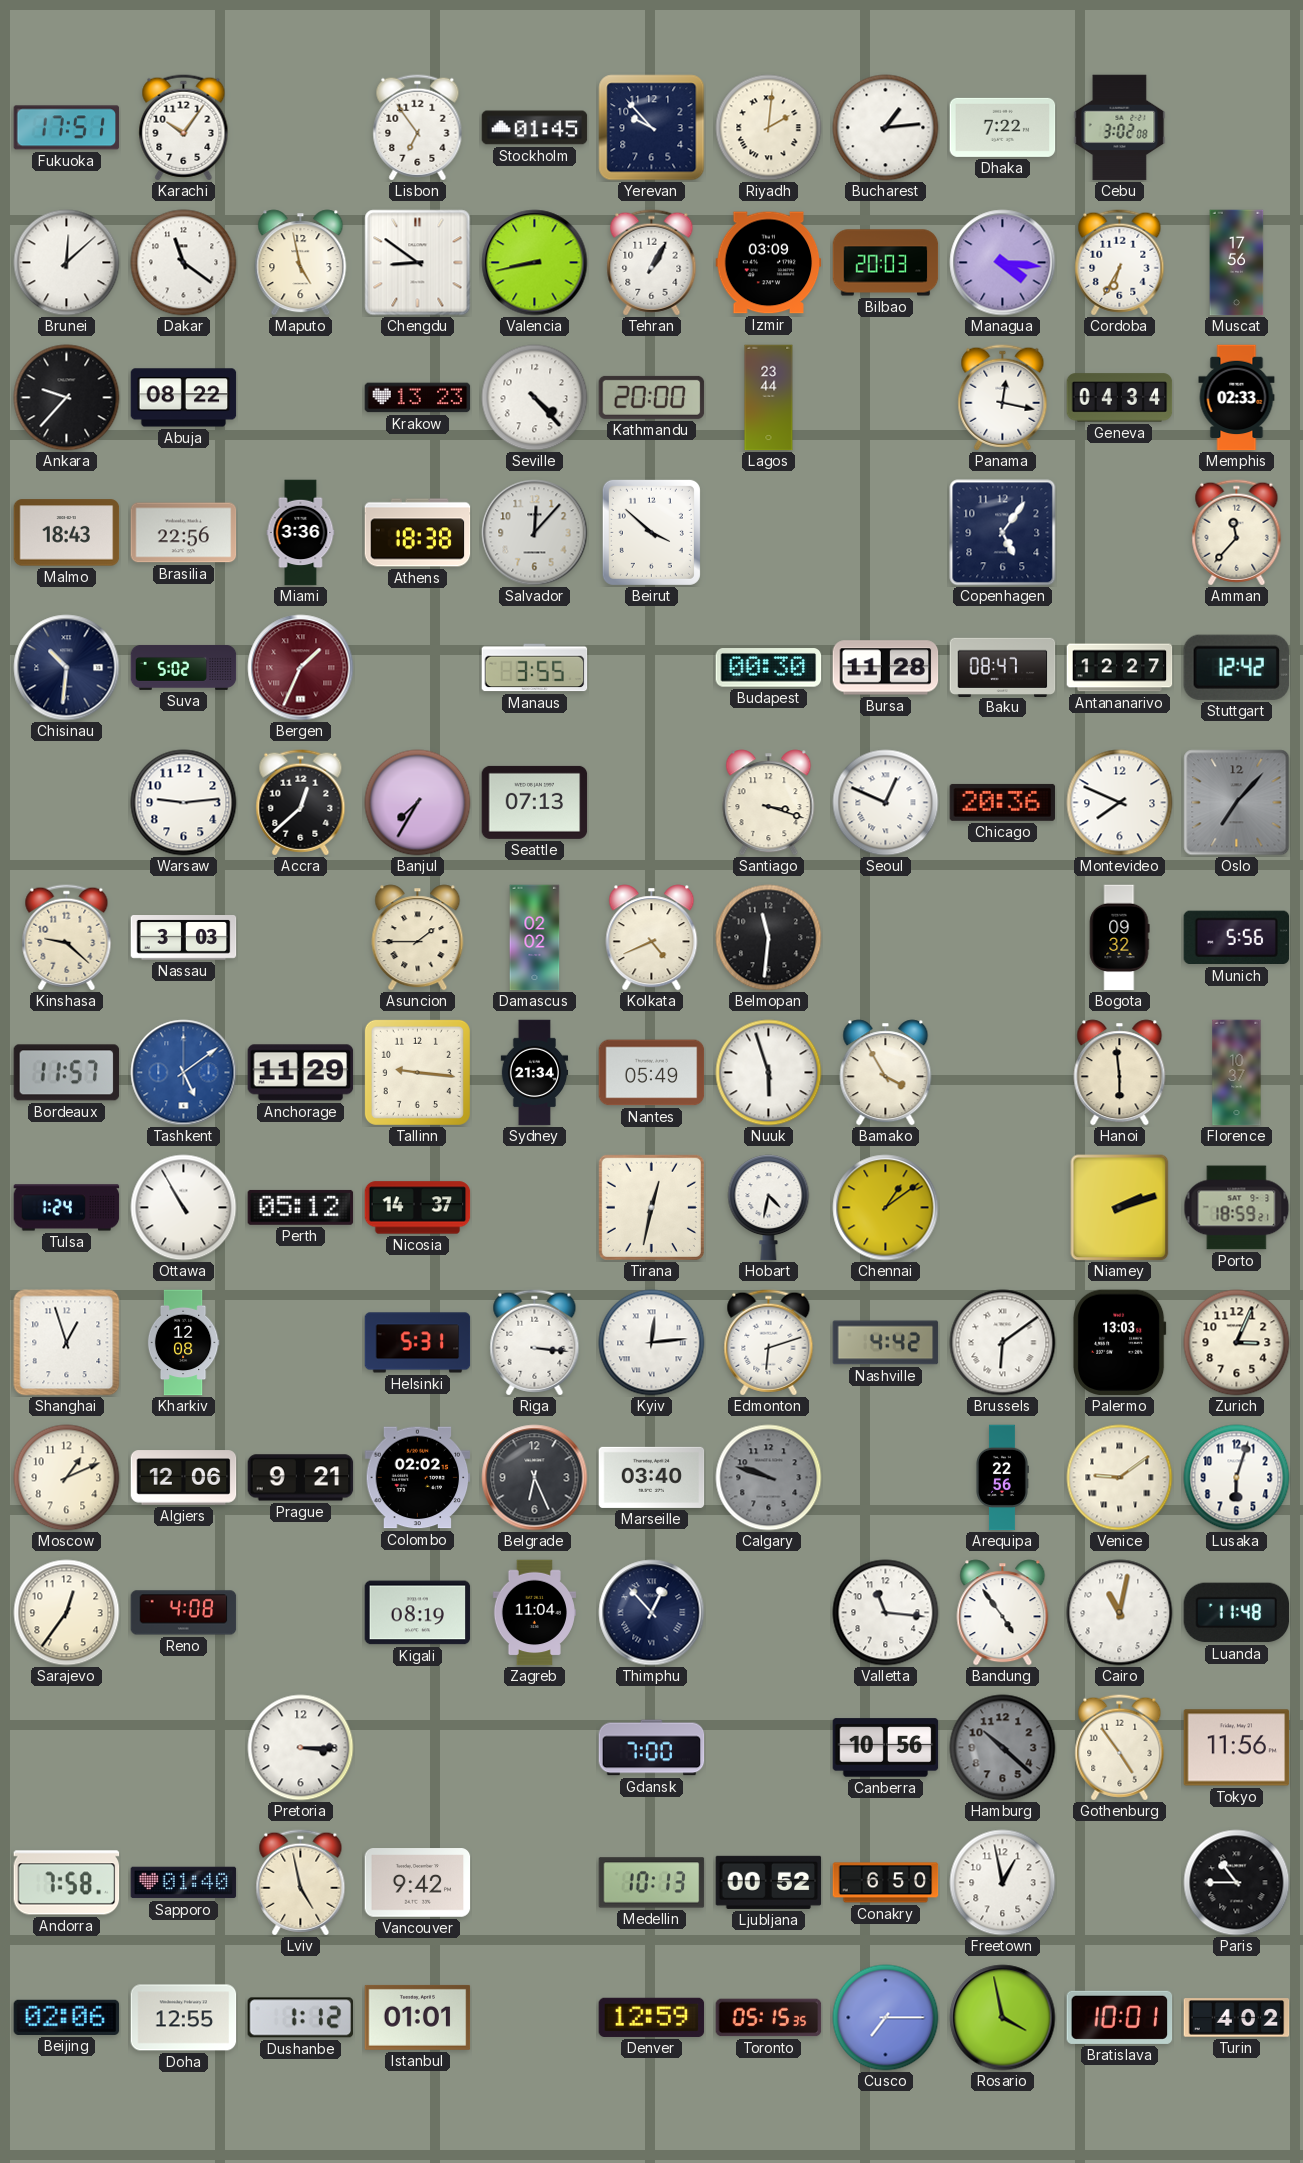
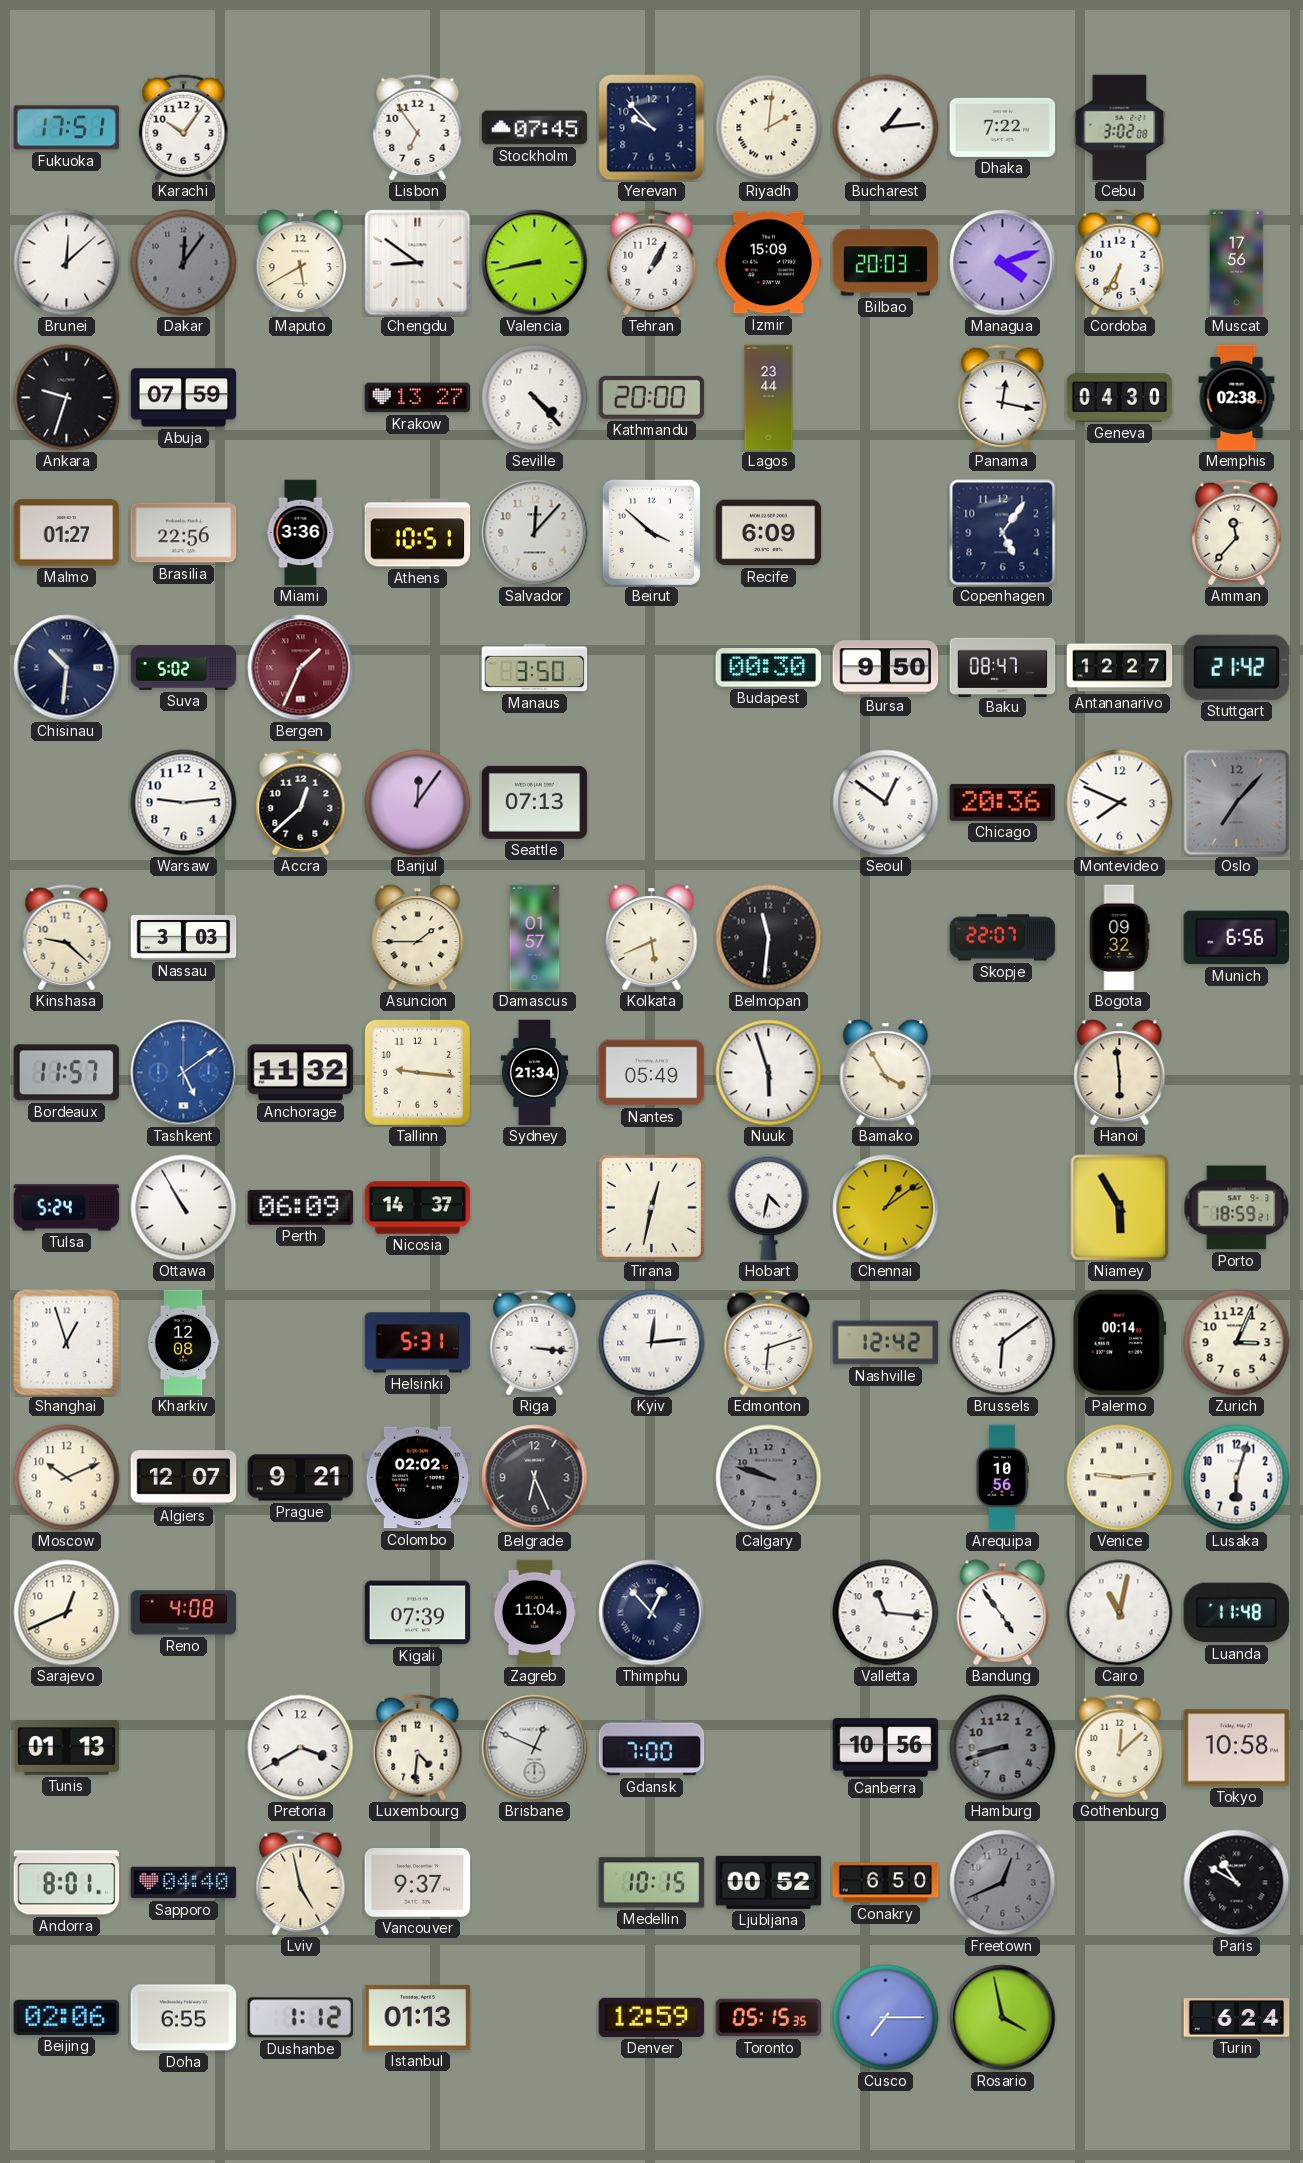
Stockholm: 01:45 -> 07:45
Dakar: 11:21 -> 12:06
Dakar dial: white -> grey
Maputo: 4:58 -> 5:40
Izmir: 03:09 -> 15:09
Managua: 4:16 -> 4:12
Ankara: 9:37 -> 9:33
Abuja: 08:22 -> 07:59
Krakow: 13:23 -> 13:27
Geneva: 04:34 -> 04:30
Memphis: 02:33 -> 02:38
Malmo: 18:43 -> 01:27
Athens: 18:38 -> 10:51
Recife: none -> 6:09
Manaus: 3:55 -> 3:50
Bursa: 11:28 -> 9:50
Stuttgart: 12:42 -> 21:42
Banjul: 7:35 -> 12:06
Santiago: 3:18 -> none
Seoul: 12:49 -> 12:51
Damascus: 02:02 -> 01:57
Kolkata: 4:41 -> 5:41
Skopje: none -> 22:07
Munich: 5:56 -> 6:56
Anchorage: 11:29 -> 11:32
Florence: 10:37 -> none
Tulsa: 1:24 -> 5:24
Perth: 05:12 -> 06:09
Niamey: 2:12 -> 5:55
Nashville: 4:42 -> 12:42
Palermo: 13:03 -> 00:14
Moscow: 1:11 -> 10:11
Algiers: 12:06 -> 12:07
Marseille: 03:40 -> none
Arequipa: 22:56 -> 10:56
Venice: 9:09 -> 9:14
Sarajevo: 12:36 -> 12:41
Kigali: 08:19 -> 07:39
Tunis: none -> 01:13
Pretoria: 3:15 -> 3:40
Luxembourg: none -> 4:31
Brisbane: none -> 12:49
Hamburg: 10:22 -> 8:42
Gothenburg: 4:54 -> 12:08
Tokyo: 11:56 -> 10:58
Andorra: 7:58 -> 8:01
Sapporo: 01:40 -> 04:40
Vancouver: 9:42 -> 9:37
Medellin: 10:13 -> 10:15
Freetown: 12:58 -> 12:41
Freetown dial: white -> grey
Paris: 10:45 -> 10:50
Doha: 12:55 -> 6:55
Istanbul: 01:01 -> 01:13
Bratislava: 10:01 -> none
Turin: 4:02 -> 6:24
